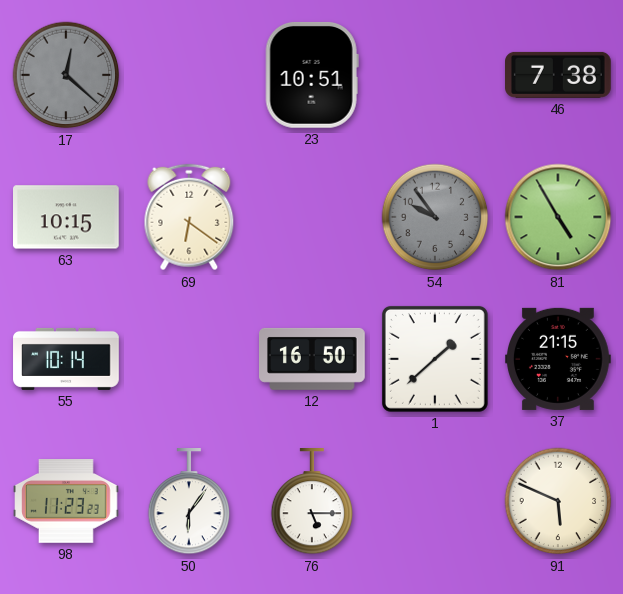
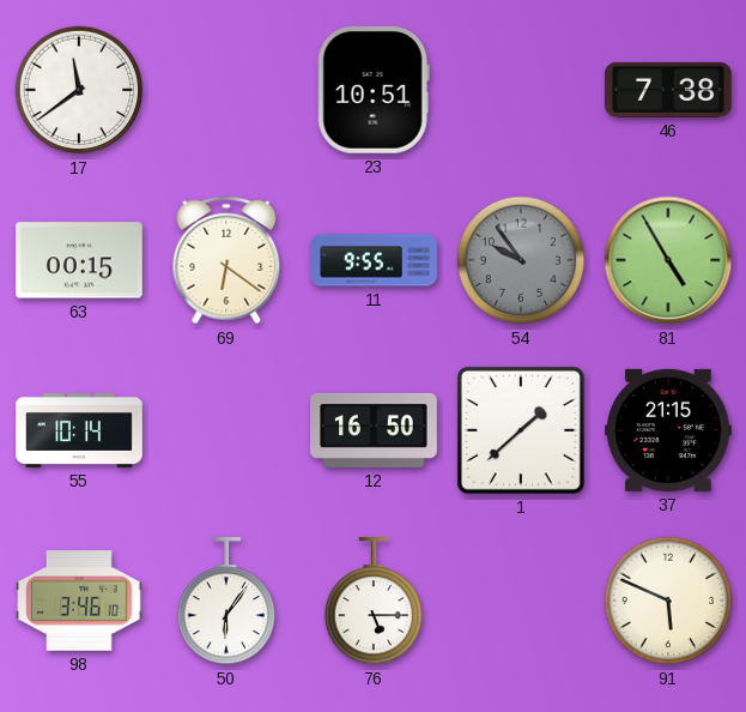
17: 12:22 -> 11:39
17 dial: grey -> white
63: 10:15 -> 00:15
11: none -> 9:55
98: 11:23 -> 3:46
